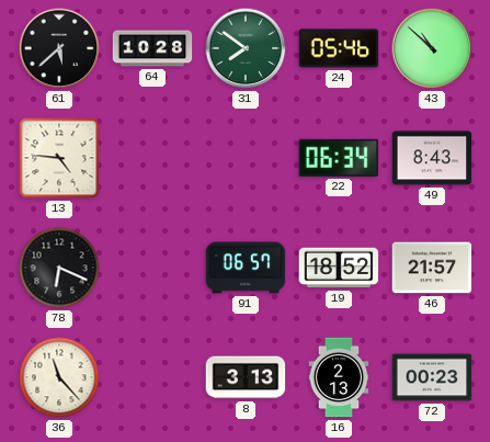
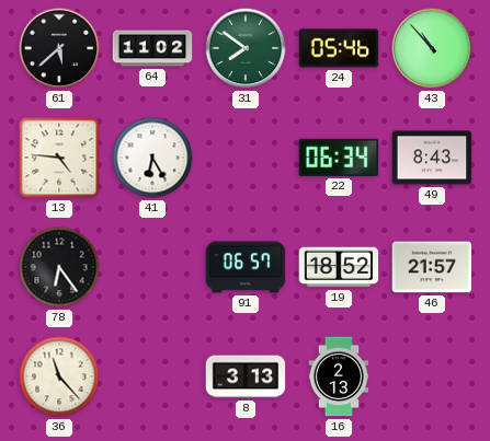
64: 10:28 -> 11:02
43: 10:52 -> 10:53
41: none -> 6:25
78: 6:19 -> 6:24
72: 00:23 -> none
